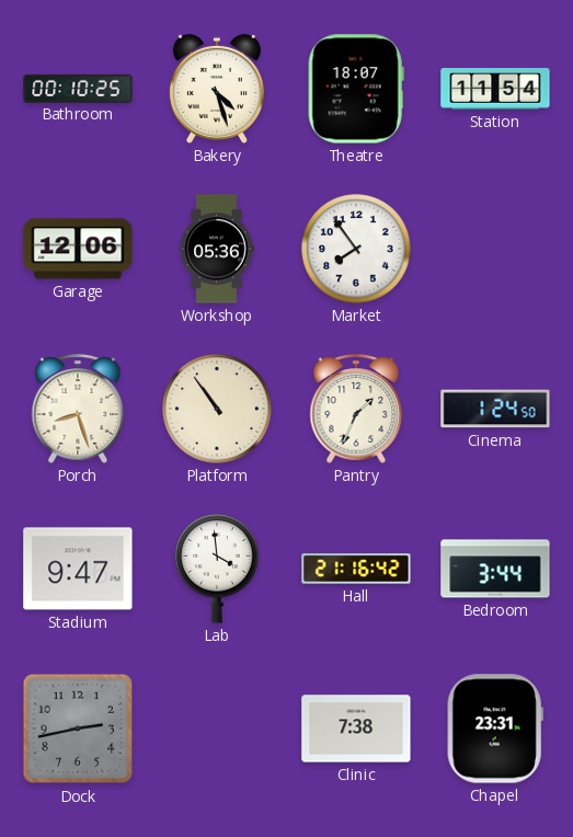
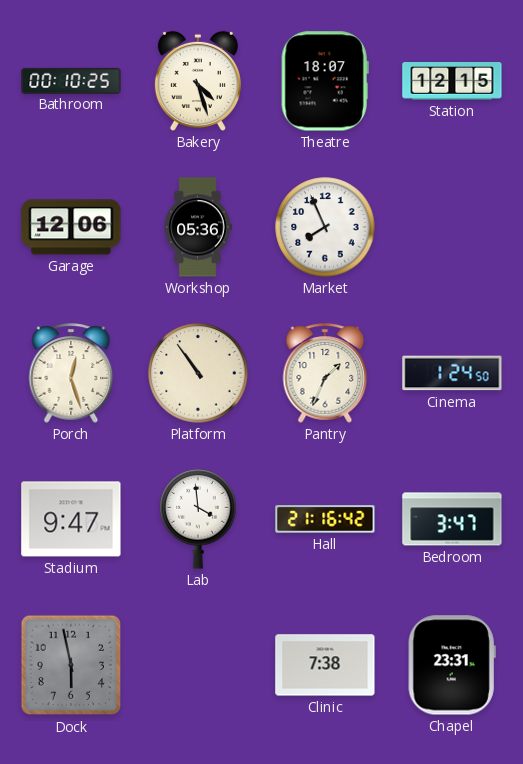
Station: 11:54 -> 12:15
Market: 7:54 -> 7:56
Porch: 8:27 -> 12:27
Bedroom: 3:44 -> 3:47
Dock: 2:43 -> 5:58
